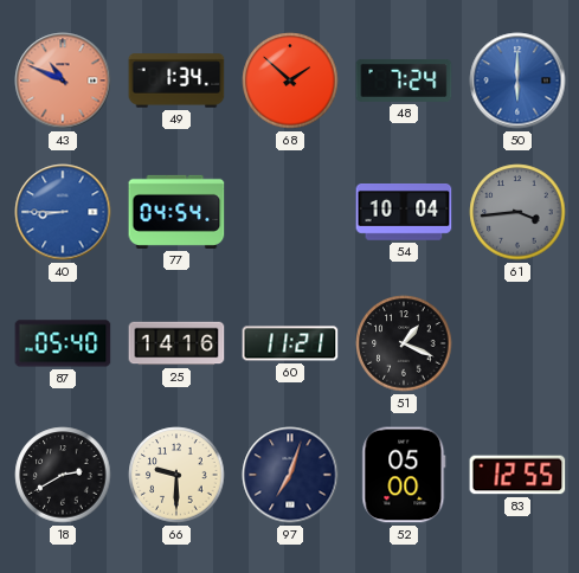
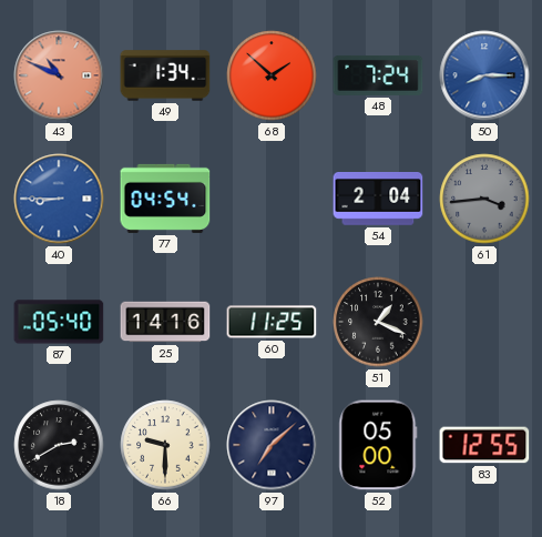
50: 6:00 -> 8:15
54: 10:04 -> 2:04
60: 11:21 -> 11:25
97: 7:03 -> 7:08
